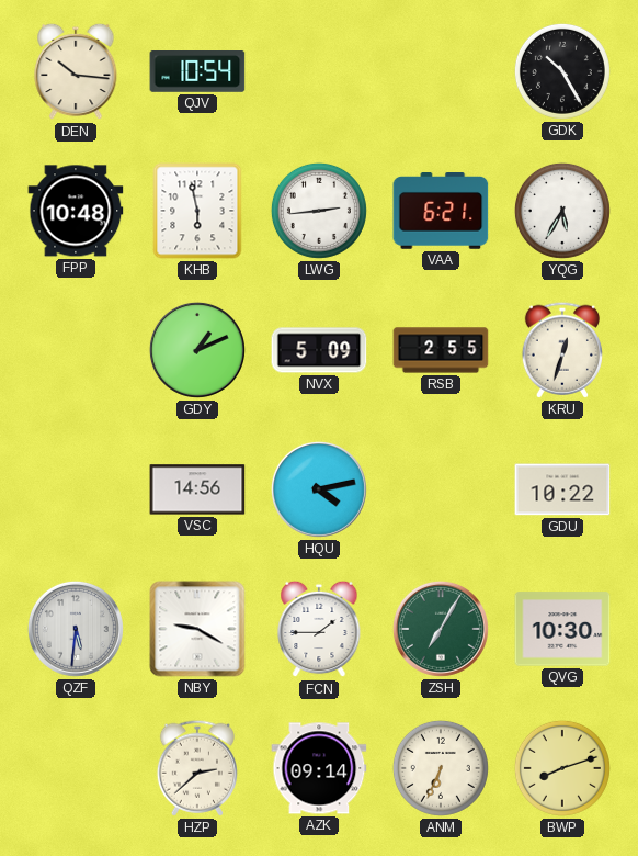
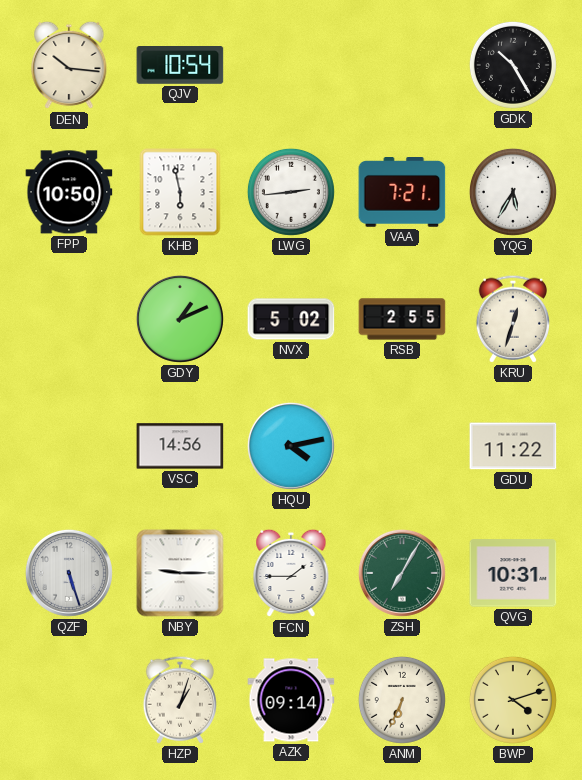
FPP: 10:48 -> 10:50
VAA: 6:21 -> 7:21
NVX: 5:09 -> 5:02
GDU: 10:22 -> 11:22
QZF: 5:31 -> 5:27
NBY: 9:20 -> 9:15
QVG: 10:30 -> 10:31
HZP: 2:38 -> 1:03
BWP: 8:12 -> 4:12
